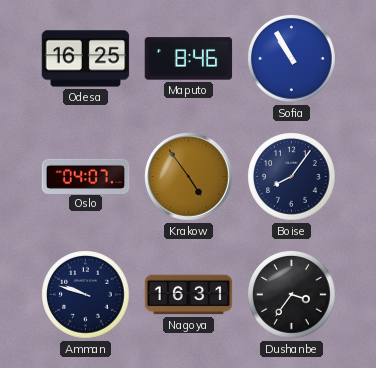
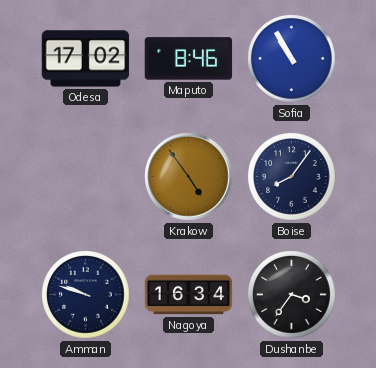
Odesa: 16:25 -> 17:02
Oslo: 04:07 -> none
Nagoya: 16:31 -> 16:34
